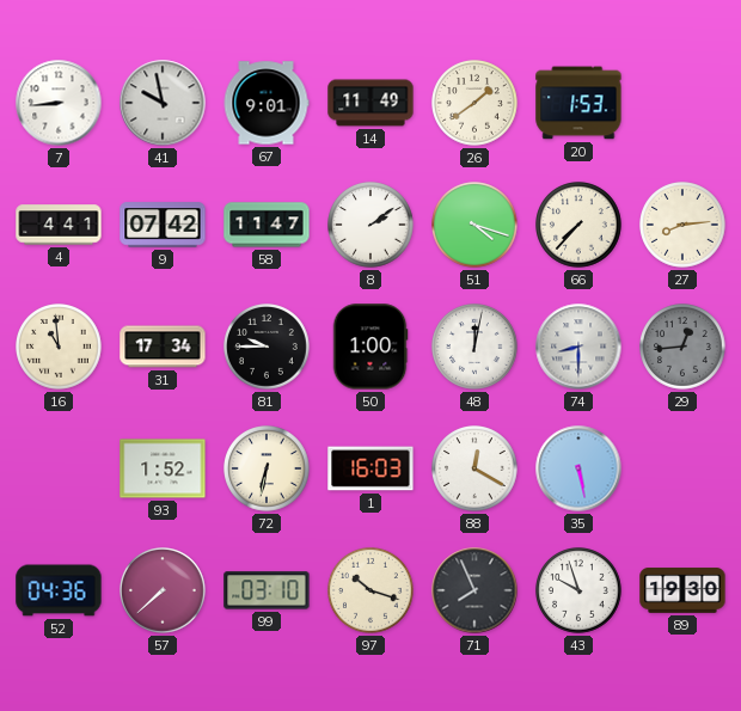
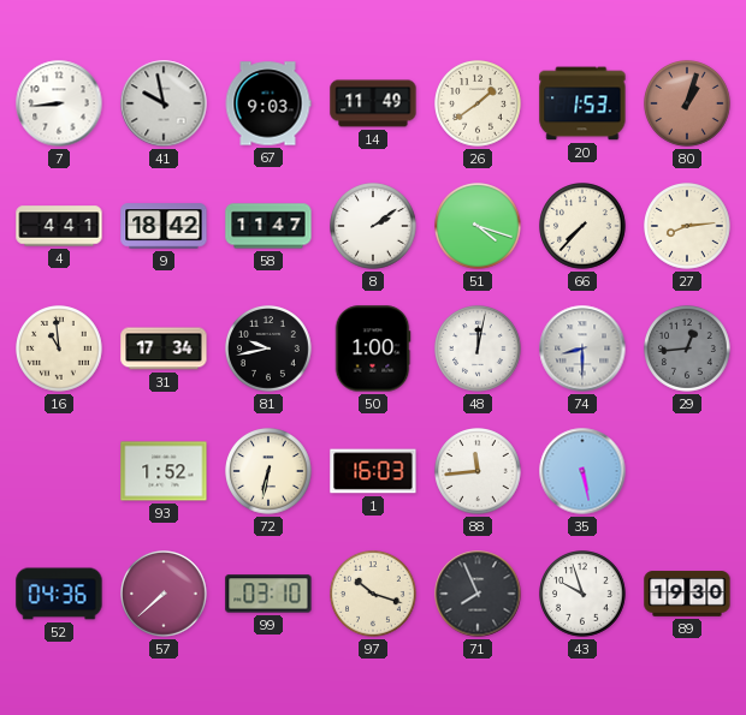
67: 9:01 -> 9:03
80: none -> 1:03
9: 07:42 -> 18:42
81: 9:45 -> 9:43
88: 12:20 -> 11:44
